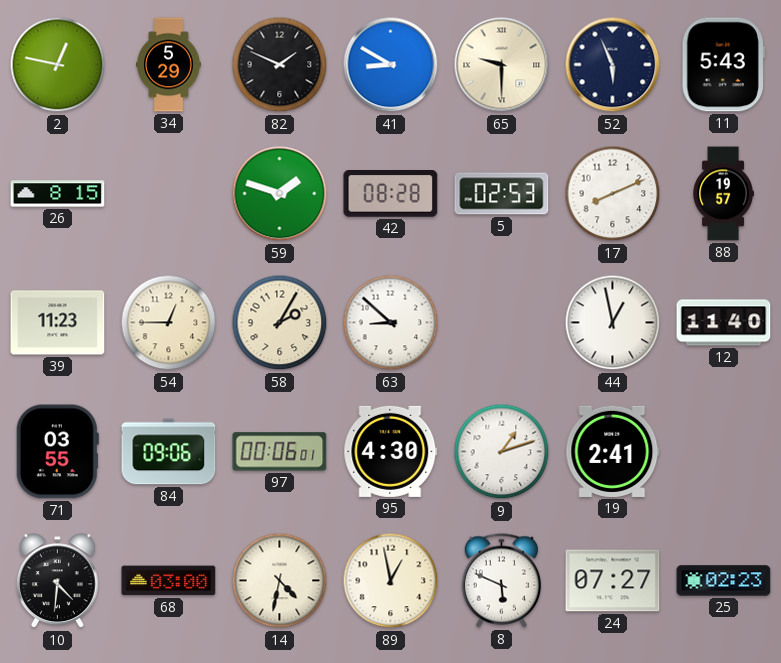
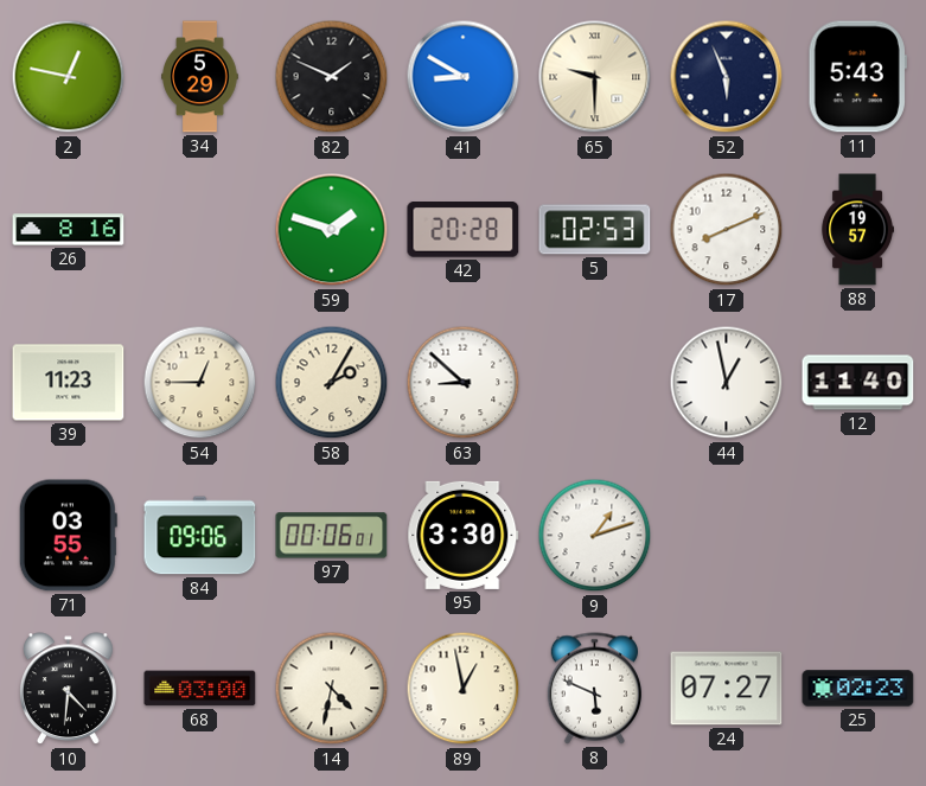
26: 8:15 -> 8:16
42: 08:28 -> 20:28
95: 4:30 -> 3:30
19: 2:41 -> none
